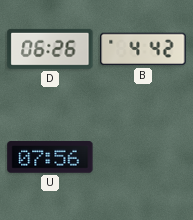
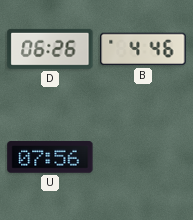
B: 4:42 -> 4:46
